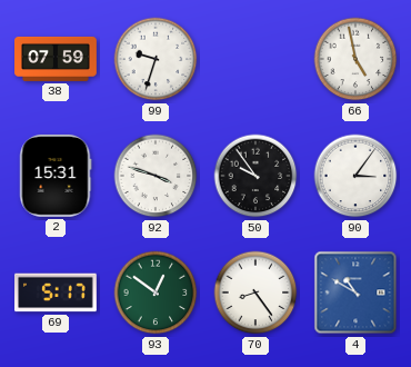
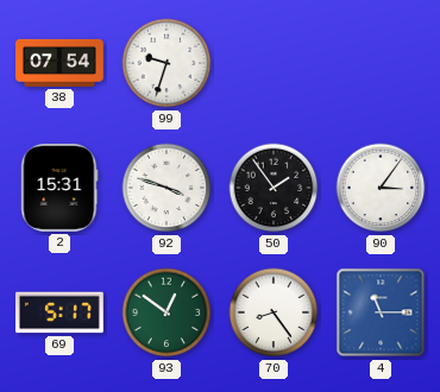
38: 07:59 -> 07:54
66: 4:58 -> none
50: 9:54 -> 1:54
4: 10:50 -> 11:15
